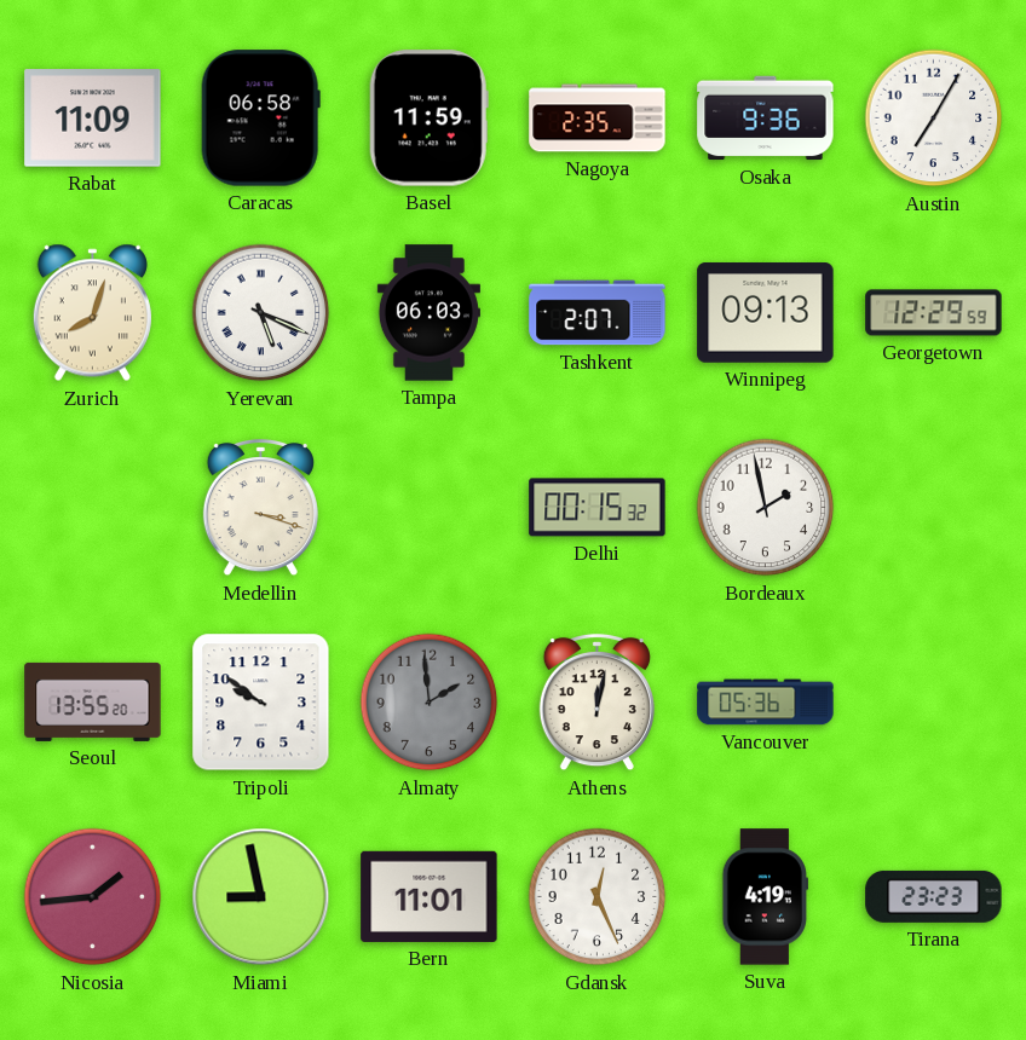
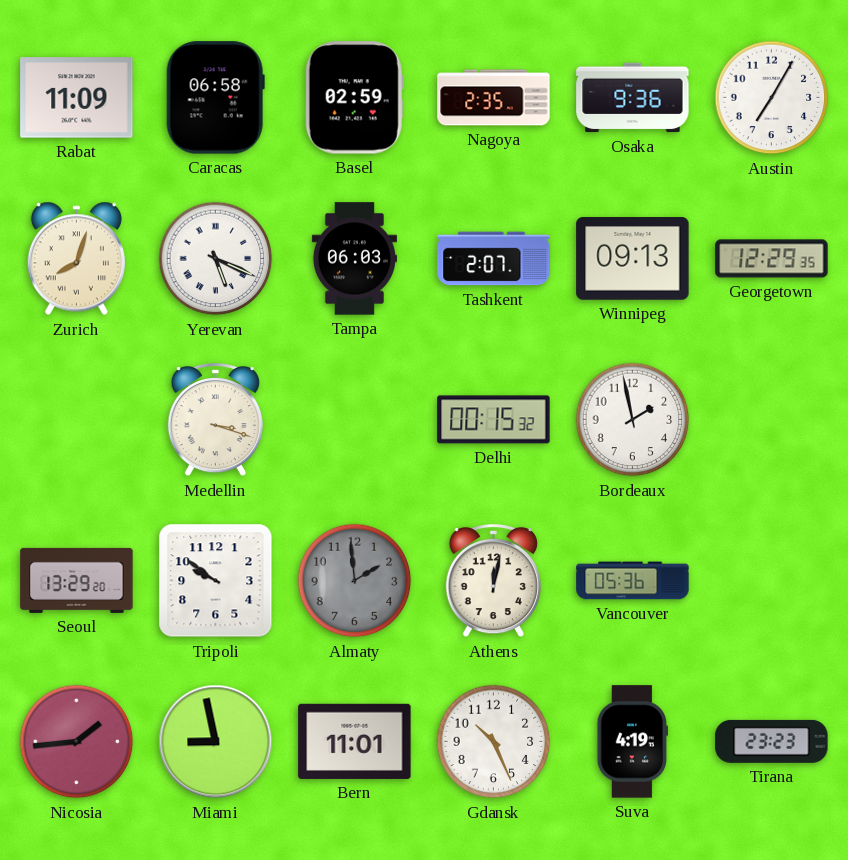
Basel: 11:59 -> 02:59
Georgetown: 12:29:59 -> 12:29:35
Seoul: 13:55 -> 13:29
Gdansk: 12:26 -> 10:26
